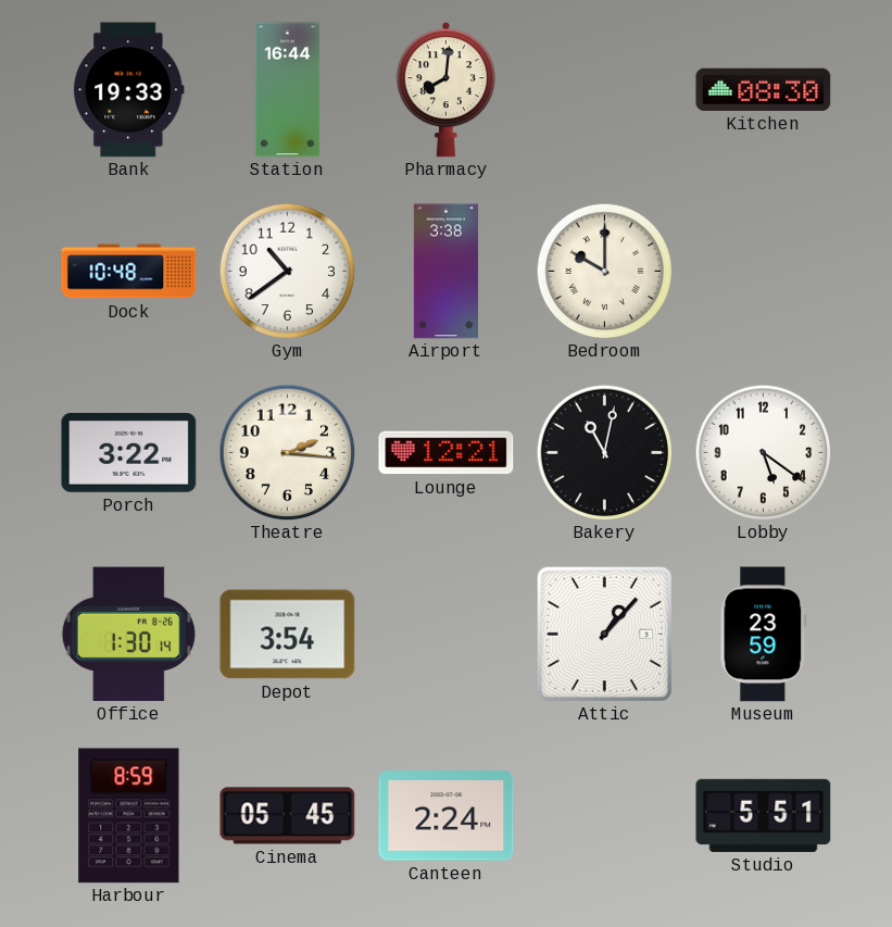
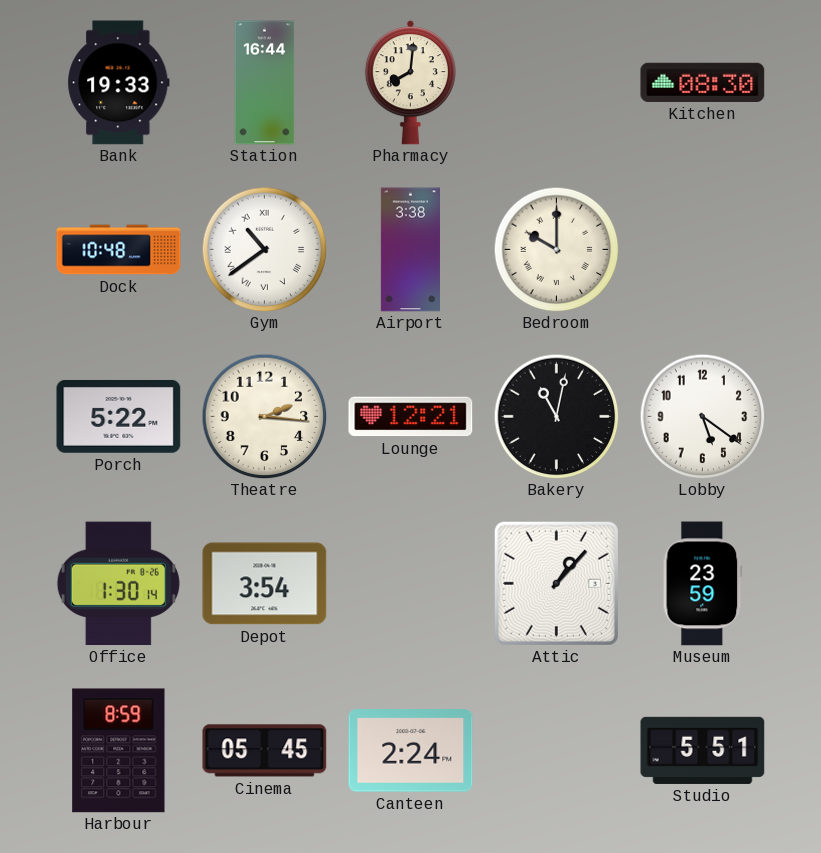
Gym numerals: Arabic -> Roman
Porch: 3:22 -> 5:22
